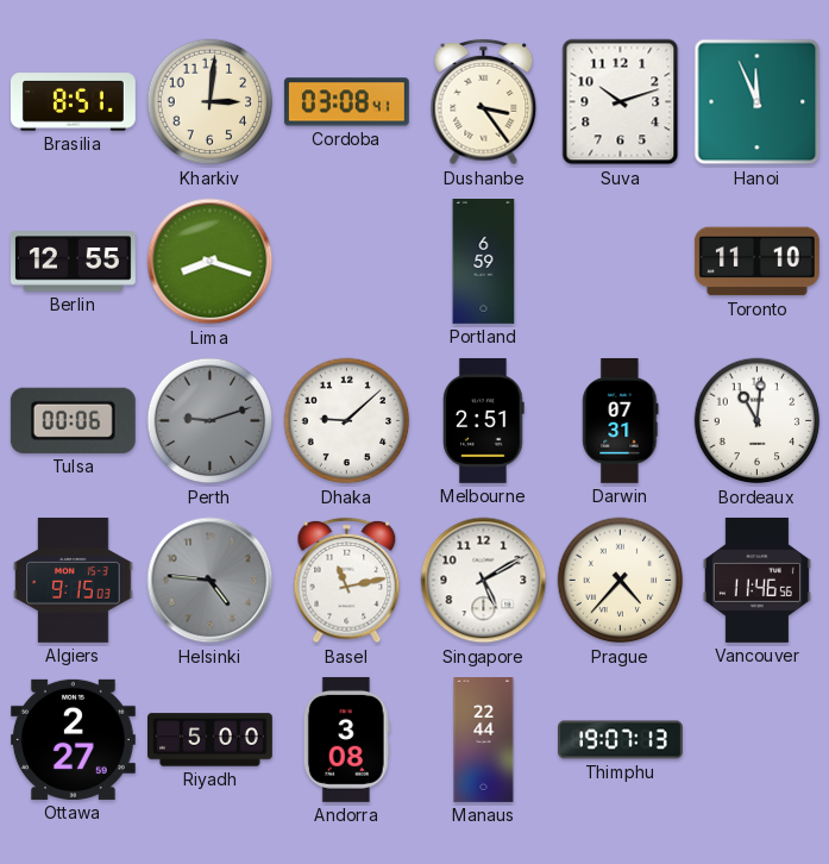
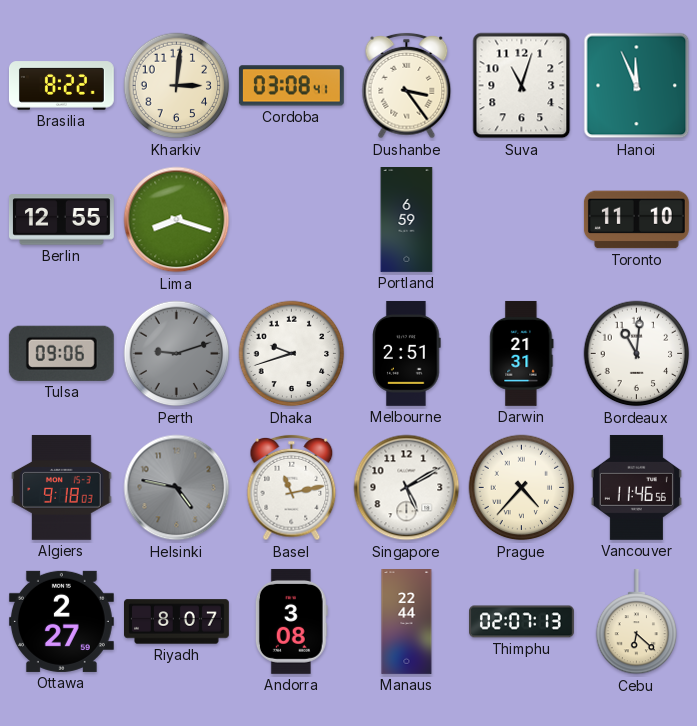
Brasilia: 8:51 -> 8:22
Suva: 10:12 -> 11:03
Tulsa: 00:06 -> 09:06
Dhaka: 9:08 -> 9:42
Darwin: 07:31 -> 21:31
Algiers: 9:15 -> 9:18
Helsinki: 4:46 -> 4:47
Riyadh: 5:00 -> 8:07
Thimphu: 19:07 -> 02:07
Cebu: none -> 6:22
